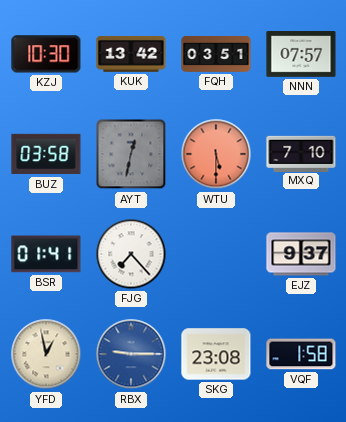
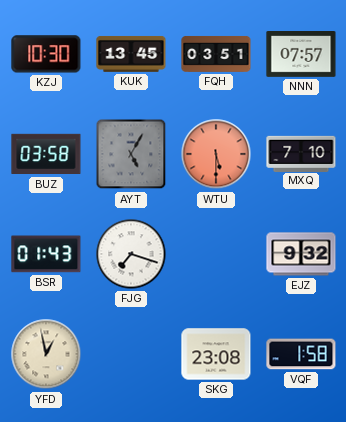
KUK: 13:42 -> 13:45
AYT: 12:32 -> 5:05
BSR: 01:41 -> 01:43
FJG: 7:23 -> 7:18
EJZ: 9:37 -> 9:32
RBX: 9:15 -> none
